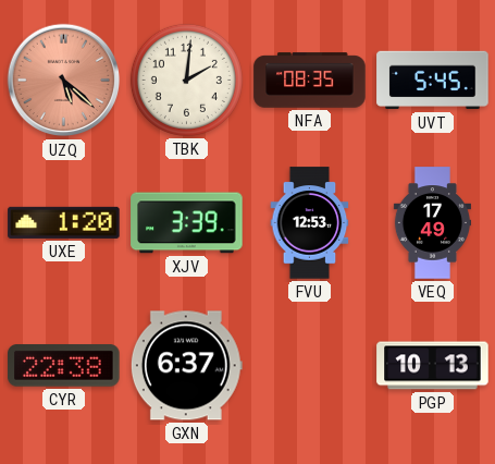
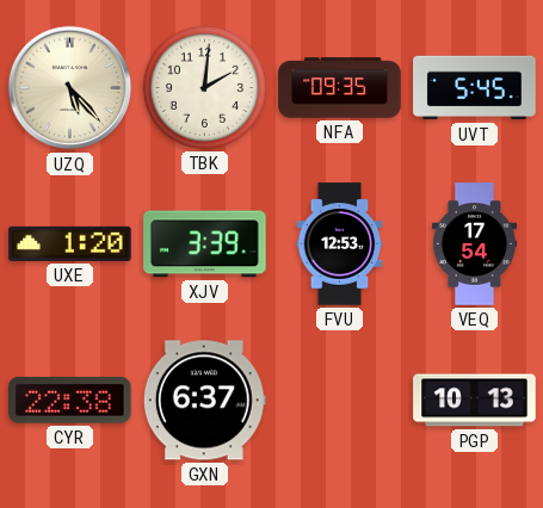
UZQ: 5:22 -> 5:23
UZQ dial: salmon -> cream
NFA: 08:35 -> 09:35
VEQ: 17:49 -> 17:54
